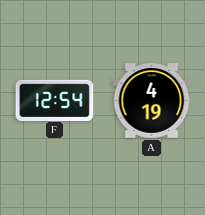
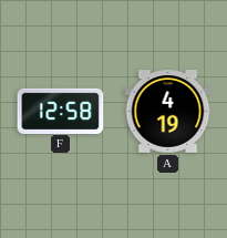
F: 12:54 -> 12:58
